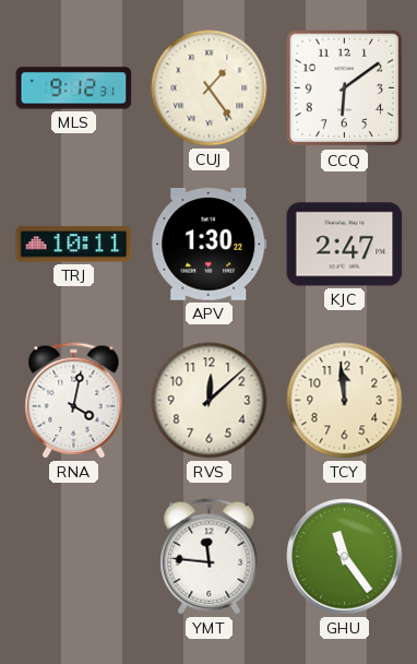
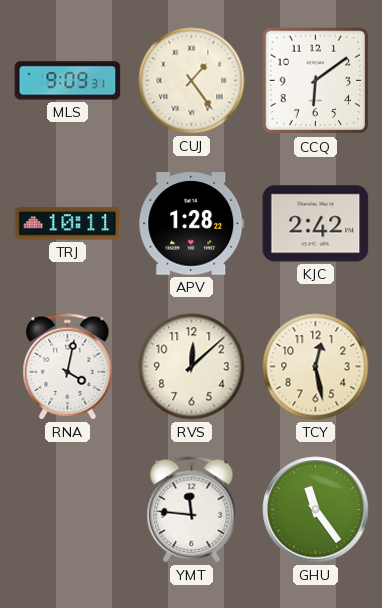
MLS: 9:12 -> 9:09
APV: 1:30 -> 1:28
KJC: 2:47 -> 2:42
TCY: 11:59 -> 12:28
